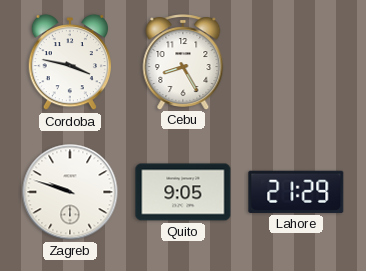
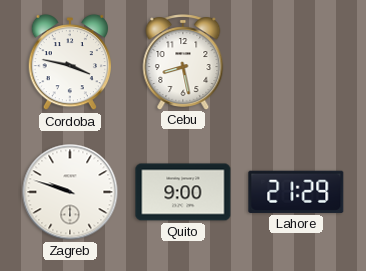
Cebu: 8:25 -> 8:28
Quito: 9:05 -> 9:00
